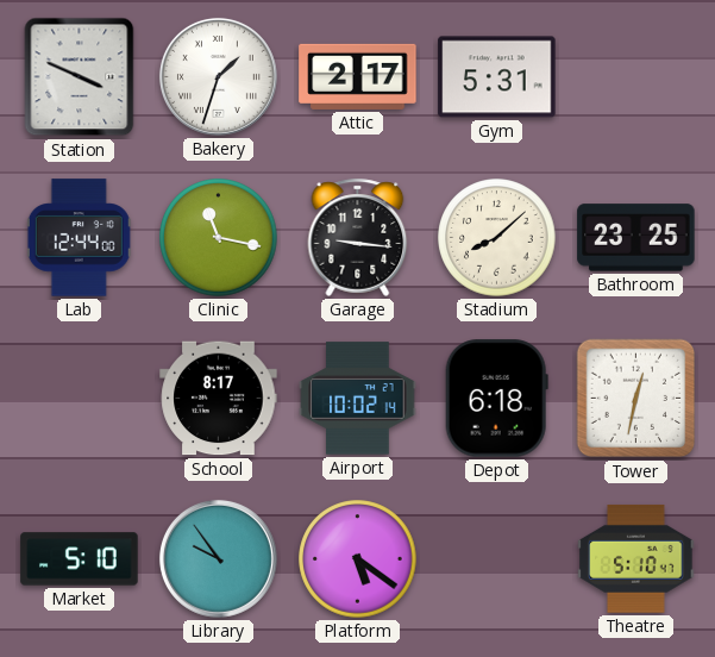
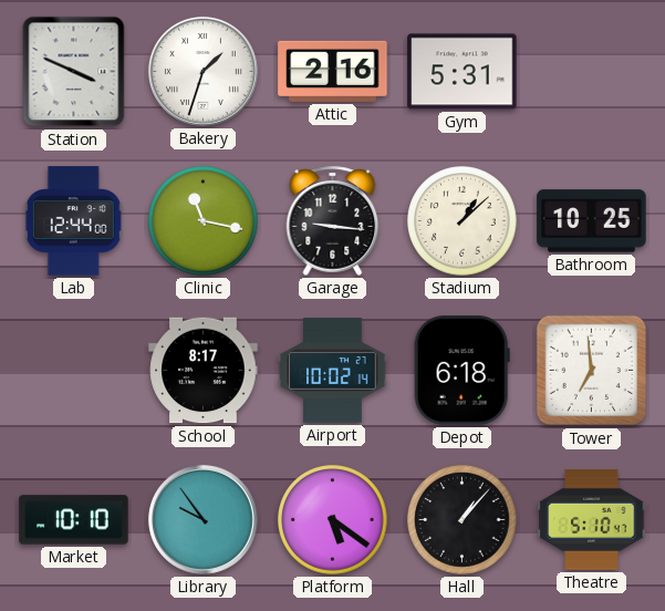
Attic: 2:17 -> 2:16
Stadium: 8:08 -> 1:08
Bathroom: 23:25 -> 10:25
Tower: 12:32 -> 6:59
Market: 5:10 -> 10:10
Hall: none -> 1:07
